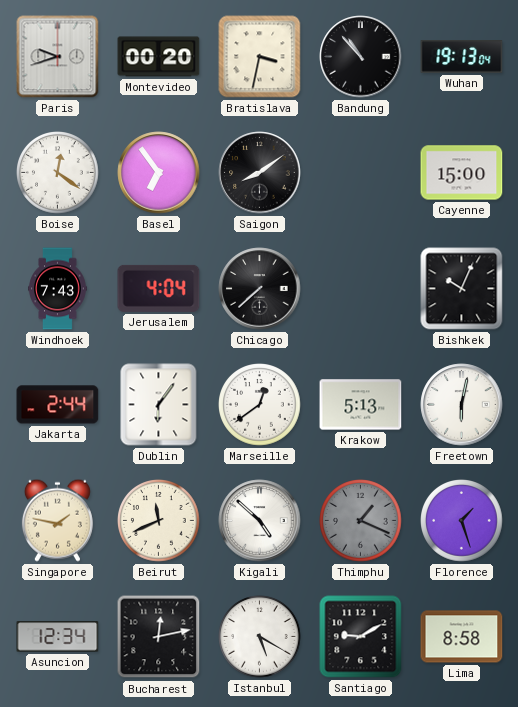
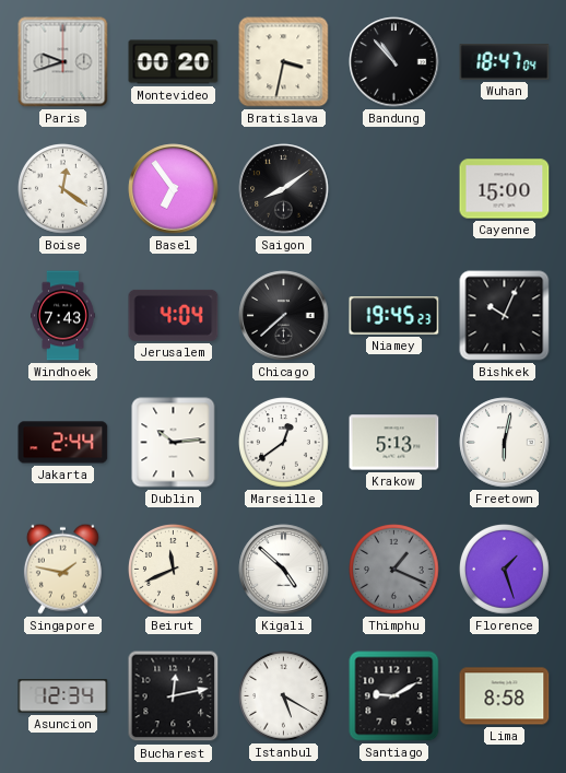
Wuhan: 19:13 -> 18:47
Niamey: none -> 19:45
Dublin: 6:06 -> 10:14
